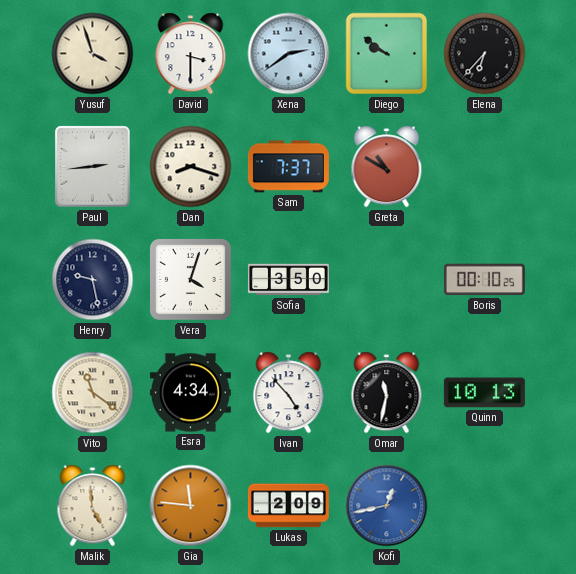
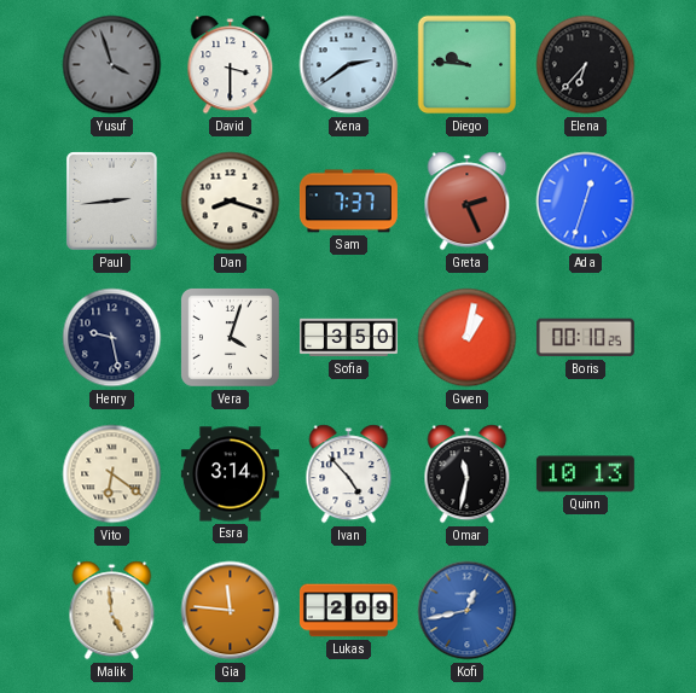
Yusuf dial: cream -> grey
Diego: 9:51 -> 9:46
Greta: 10:50 -> 2:26
Ada: none -> 12:33
Gwen: none -> 1:02
Vito: 11:21 -> 6:21
Esra: 4:34 -> 3:14
